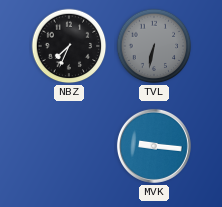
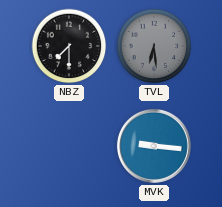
NBZ: 7:34 -> 7:30
TVL: 6:32 -> 6:29
